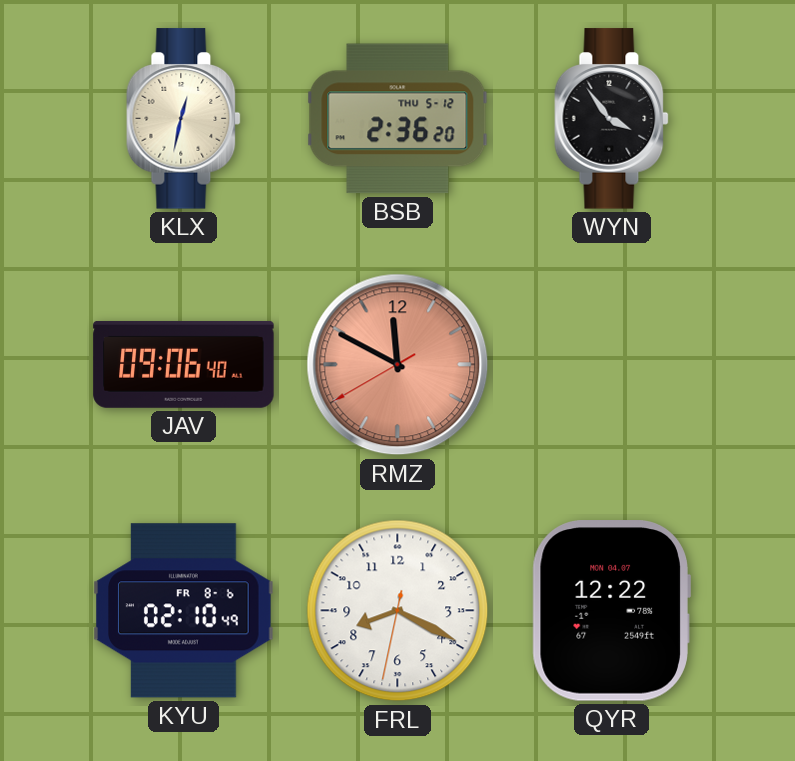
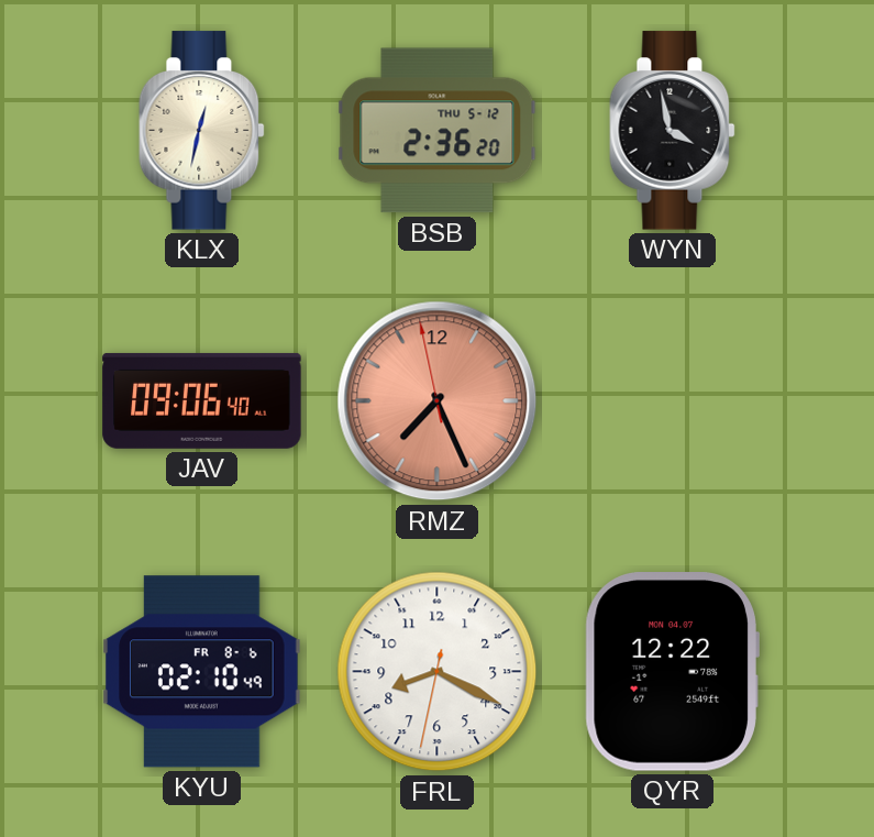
WYN: 3:54 -> 3:58
RMZ: 11:49 -> 7:25
